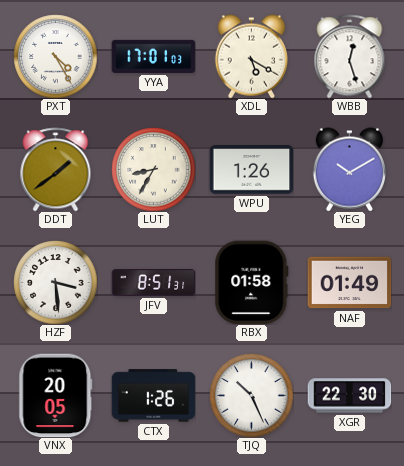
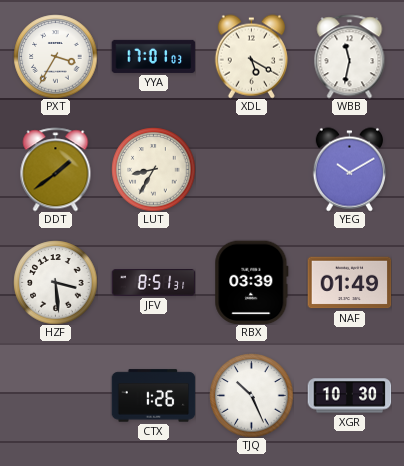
PXT: 4:25 -> 3:35
WBB: 12:27 -> 11:32
WPU: 1:26 -> none
RBX: 01:58 -> 03:39
VNX: 20:05 -> none
XGR: 22:30 -> 10:30
